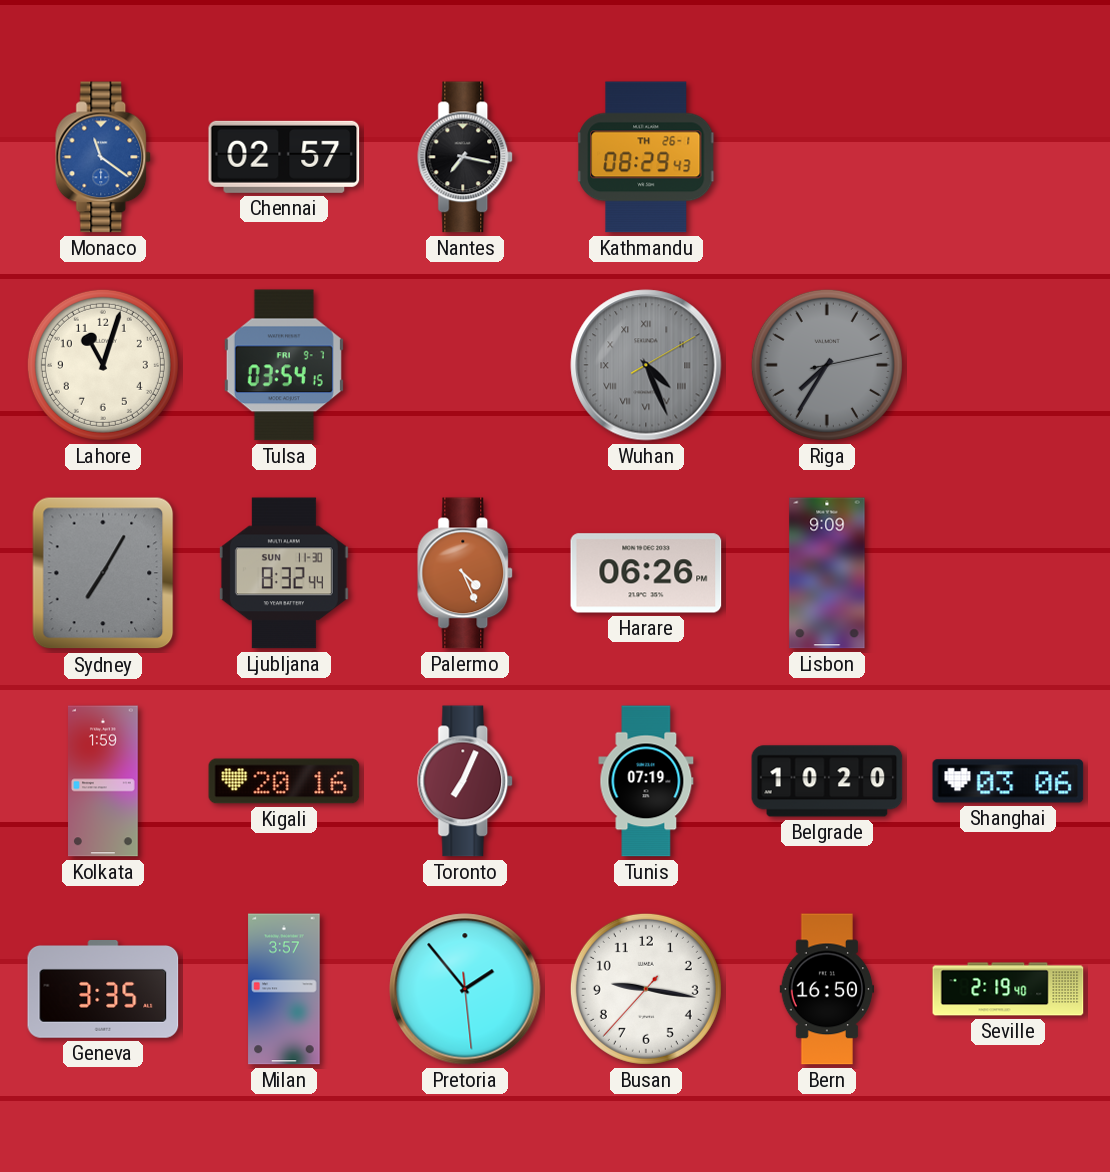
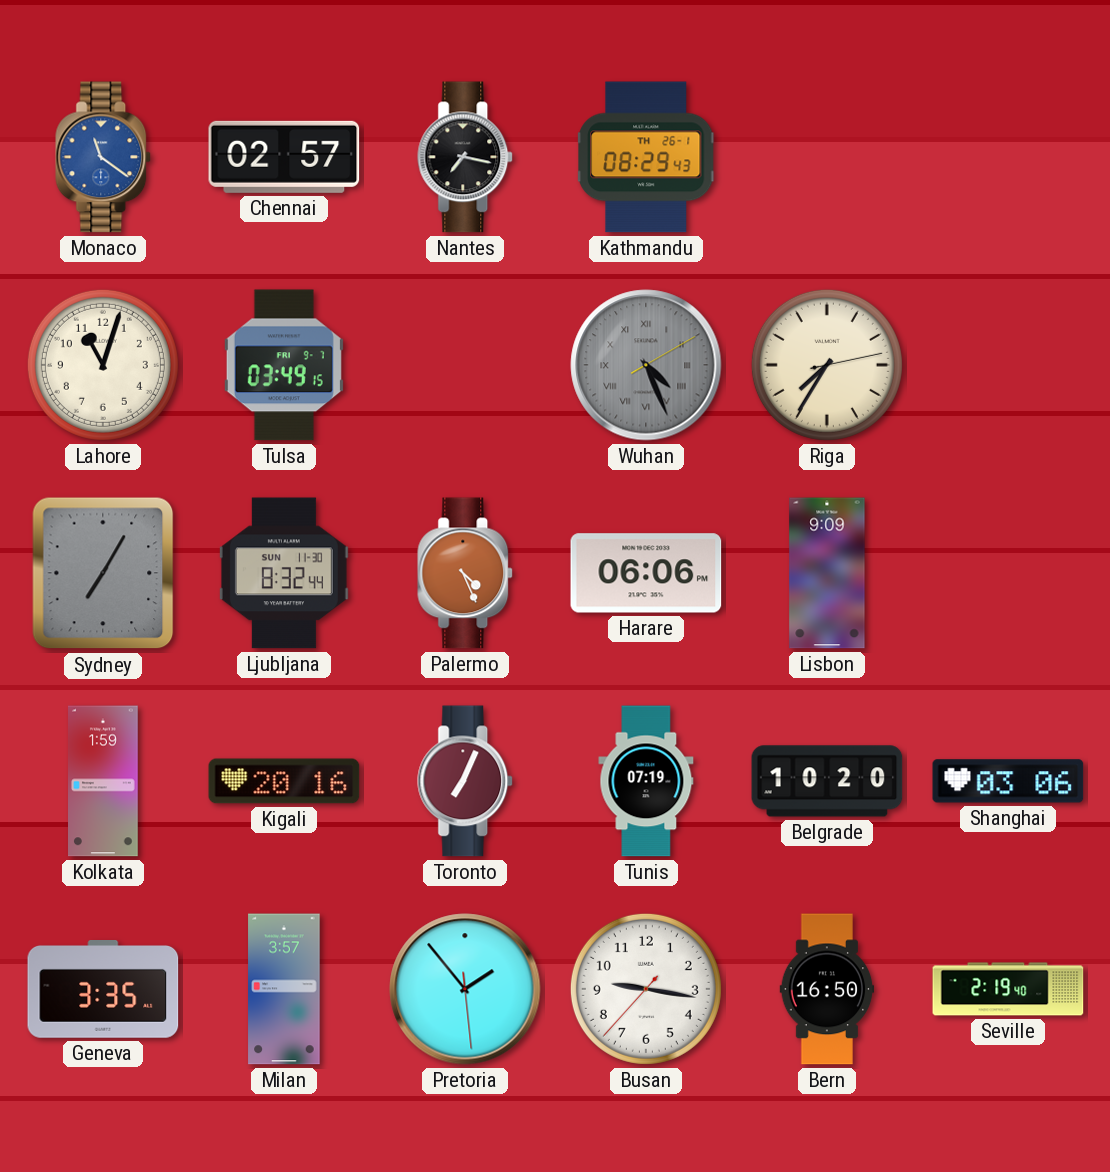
Tulsa: 03:54 -> 03:49
Riga dial: grey -> cream
Harare: 06:26 -> 06:06
